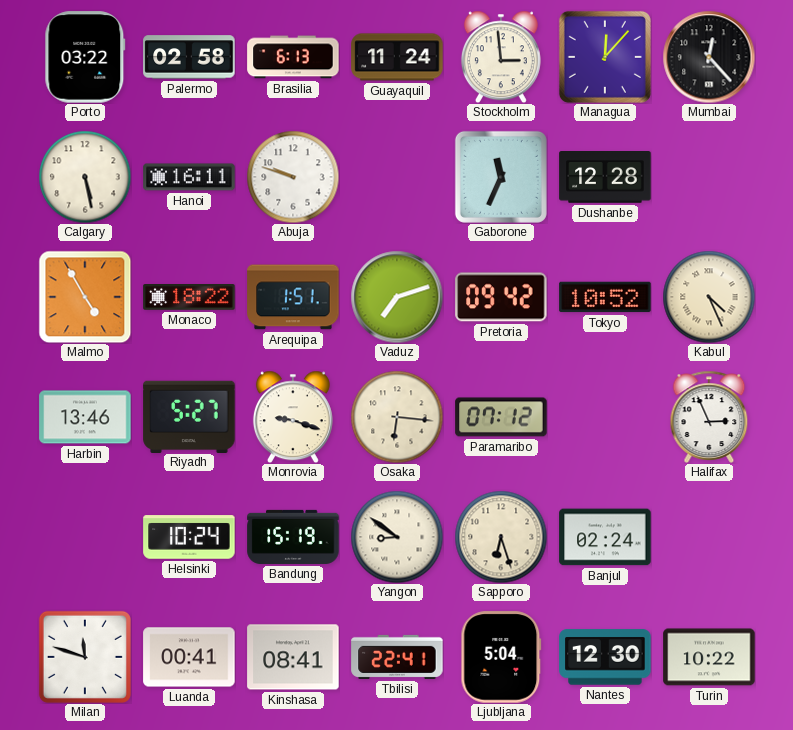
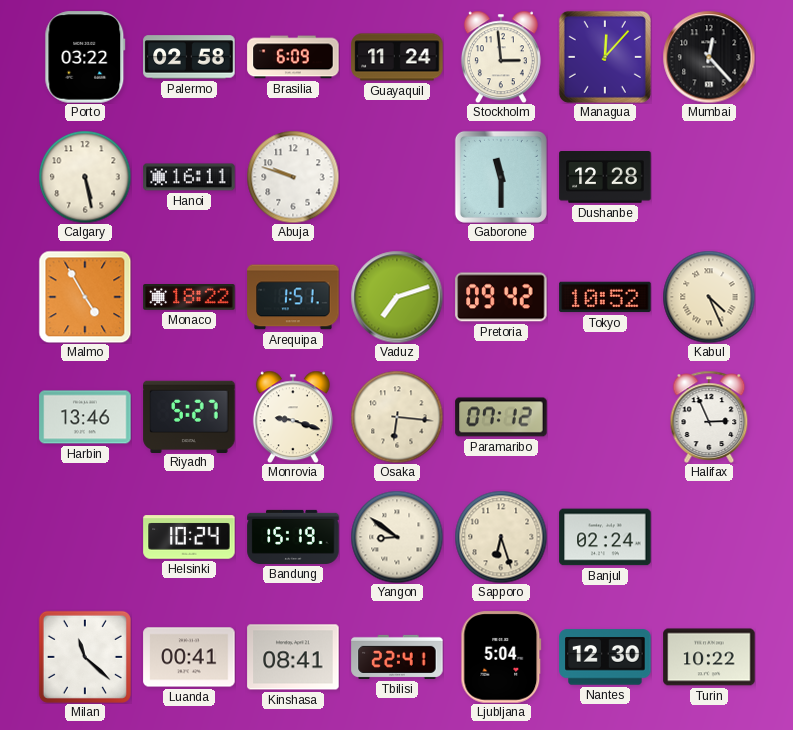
Brasilia: 6:13 -> 6:09
Gaborone: 11:34 -> 11:30
Milan: 11:48 -> 11:22
